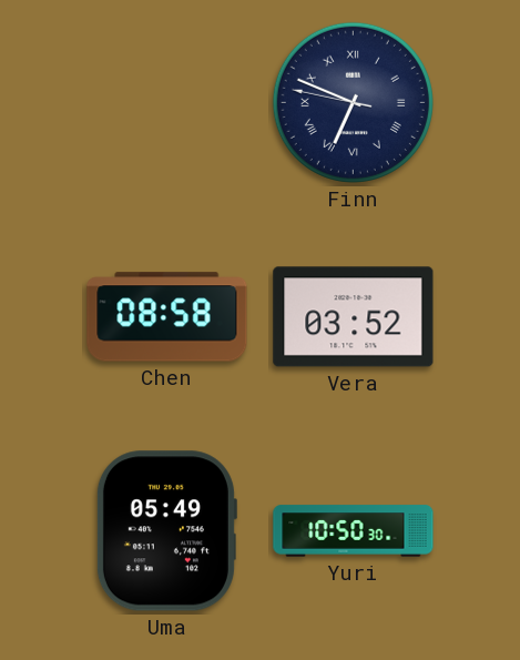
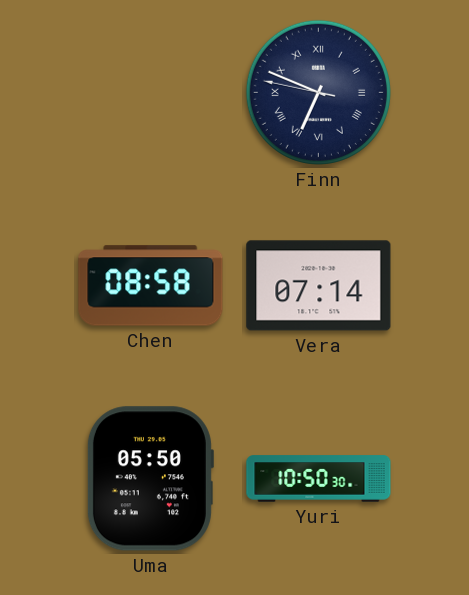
Vera: 03:52 -> 07:14
Uma: 05:49 -> 05:50
